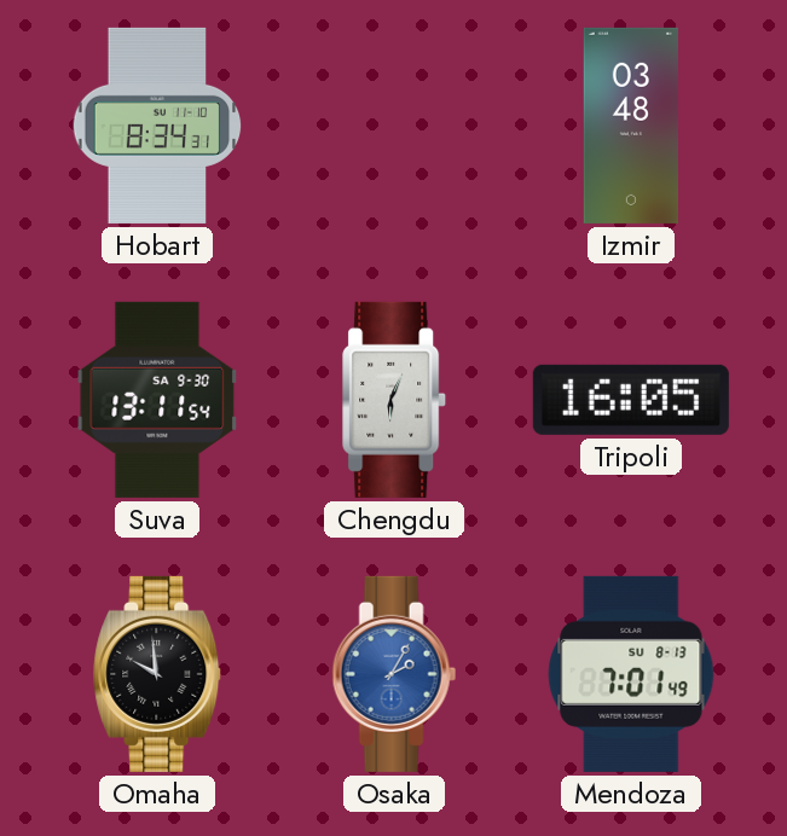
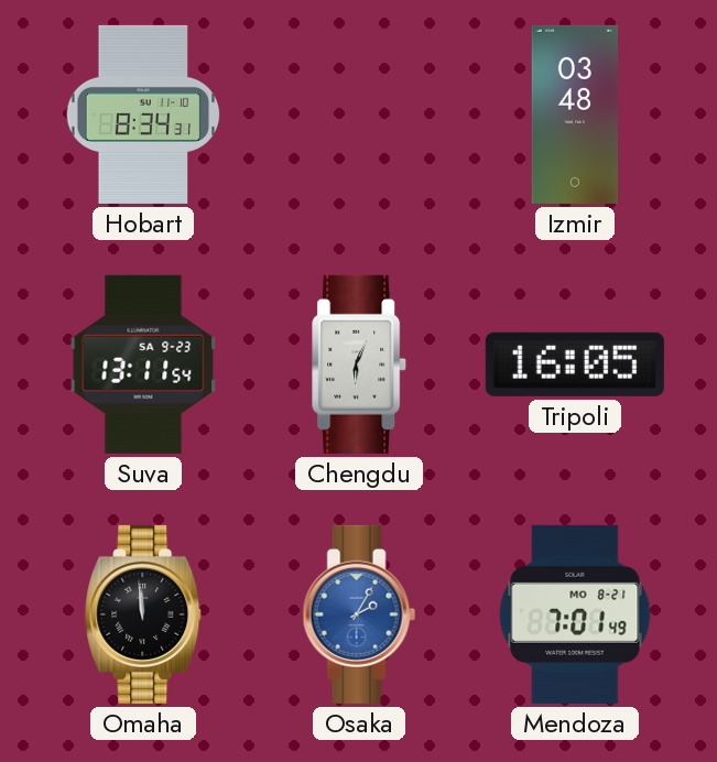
Suva date: SA 9-30 -> SA 9-23
Omaha: 9:59 -> 11:59
Mendoza date: SU 8-13 -> MO 8-21
